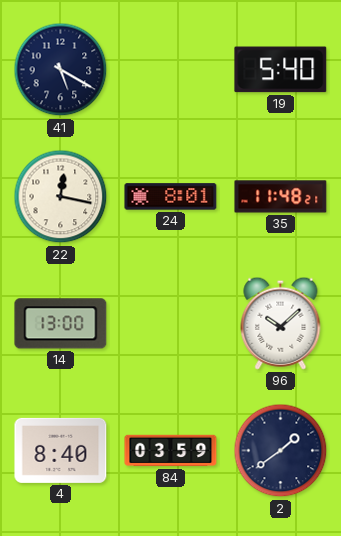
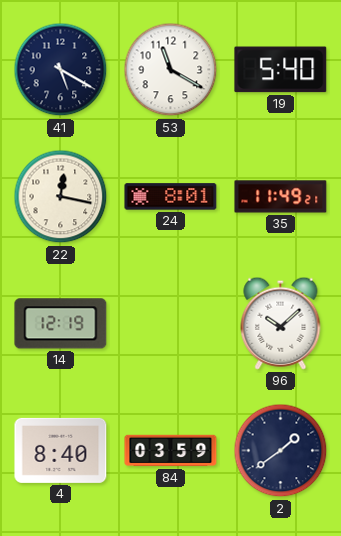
53: none -> 11:20
35: 11:48 -> 11:49
14: 13:00 -> 12:19
